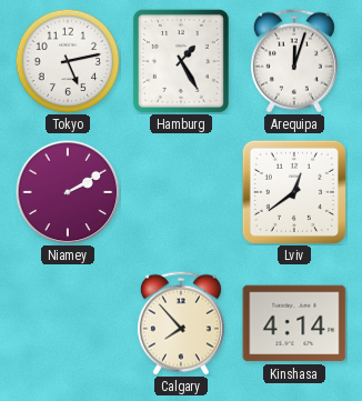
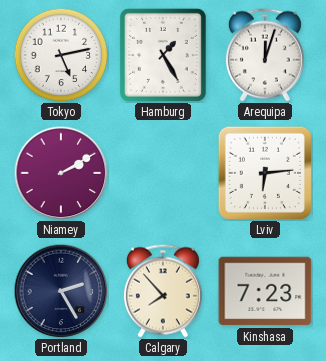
Lviv: 12:39 -> 6:14
Portland: none -> 2:25
Kinshasa: 4:14 -> 7:23
